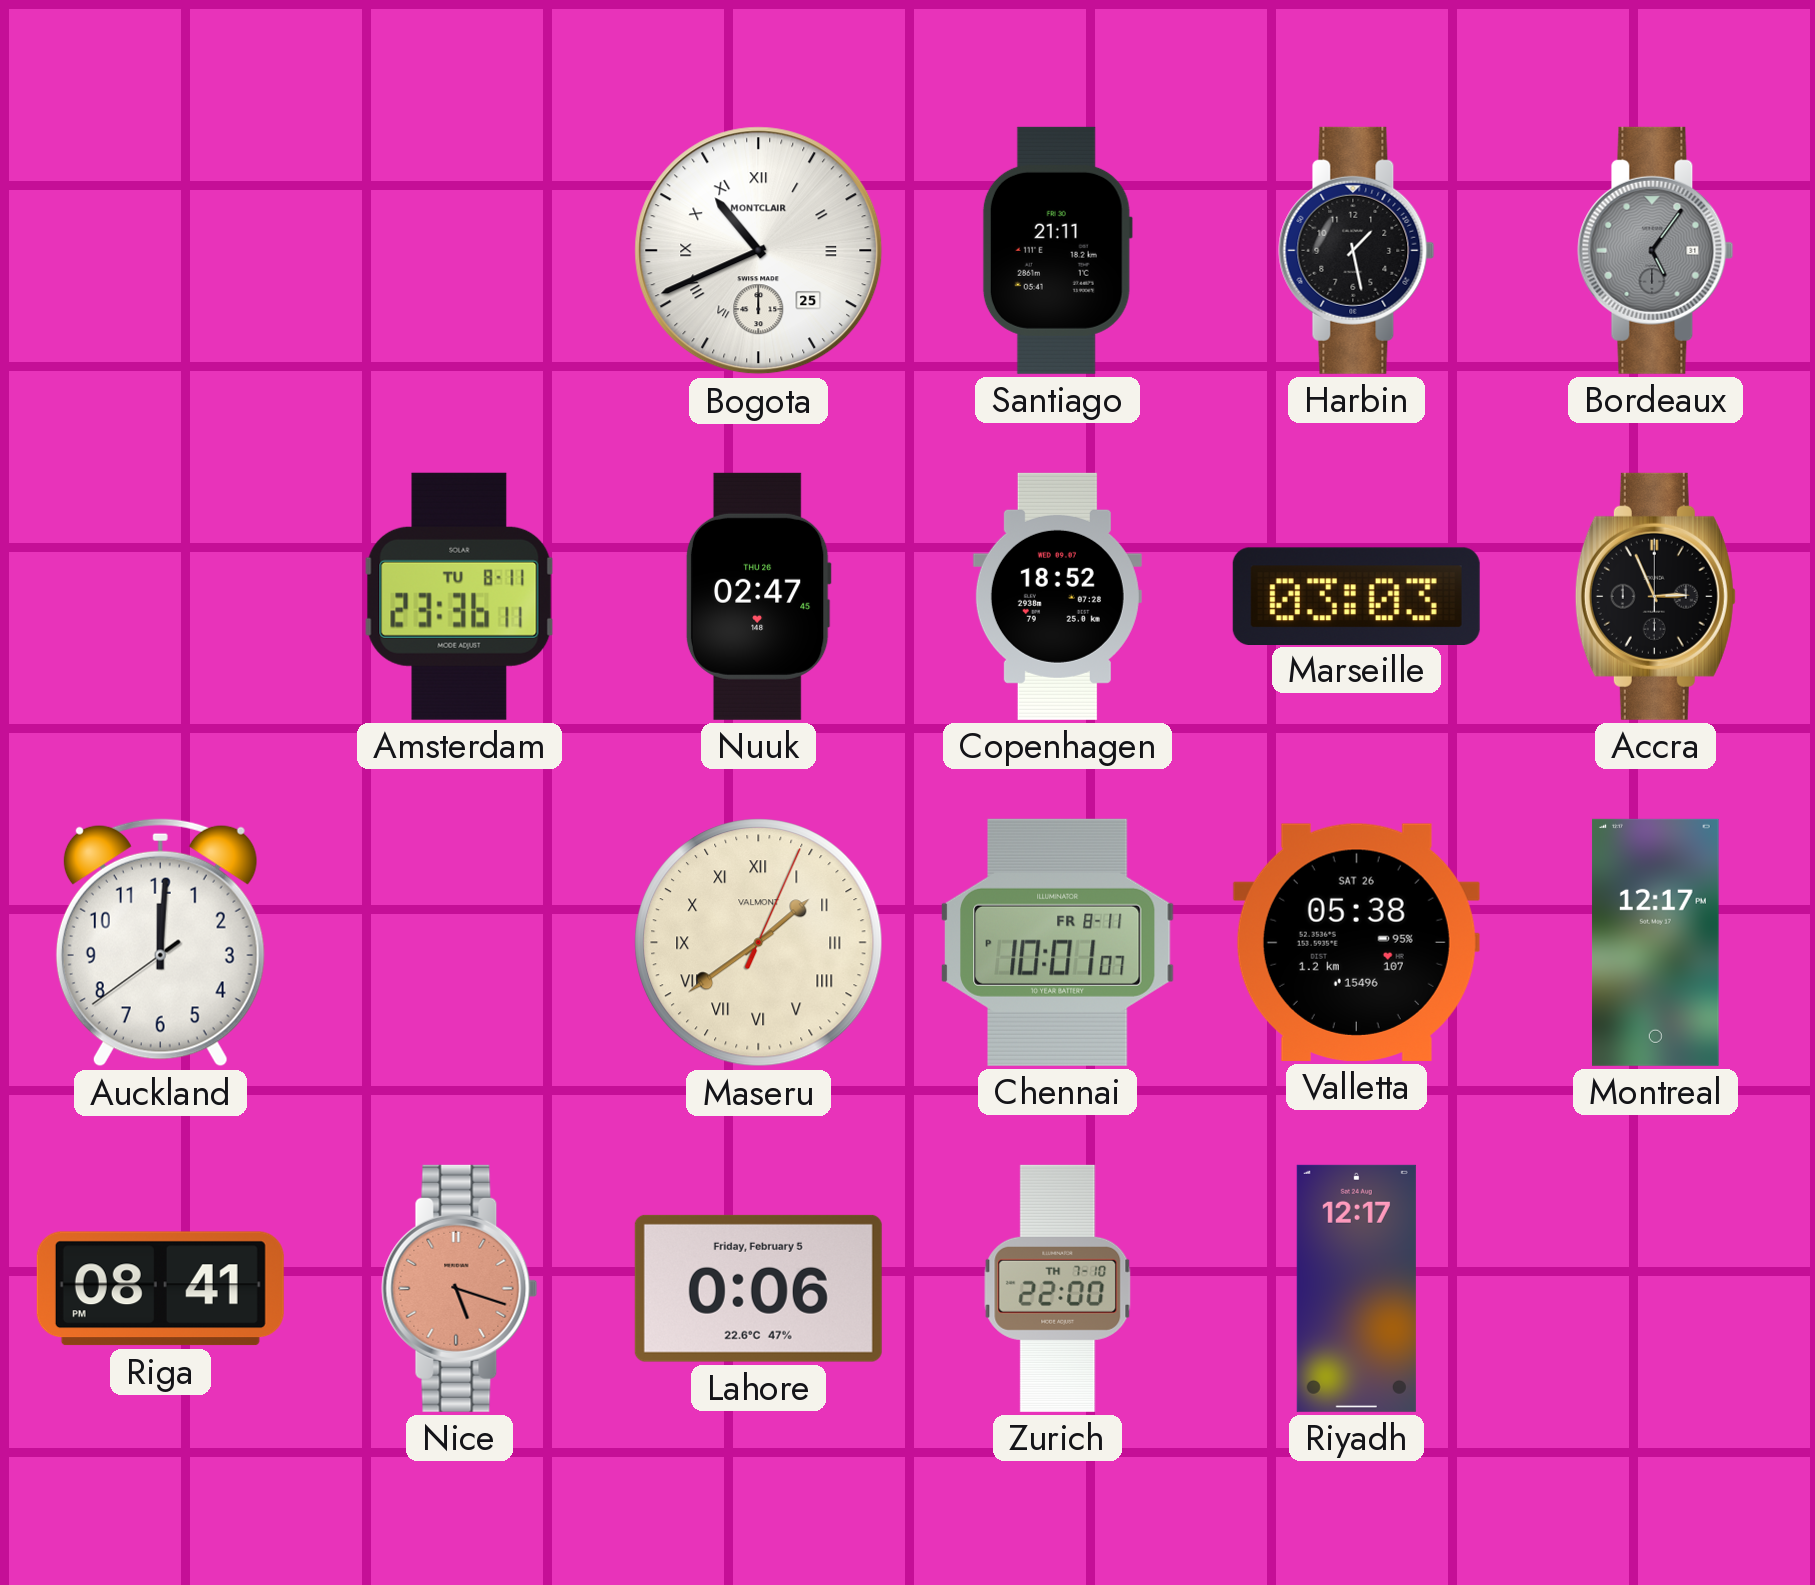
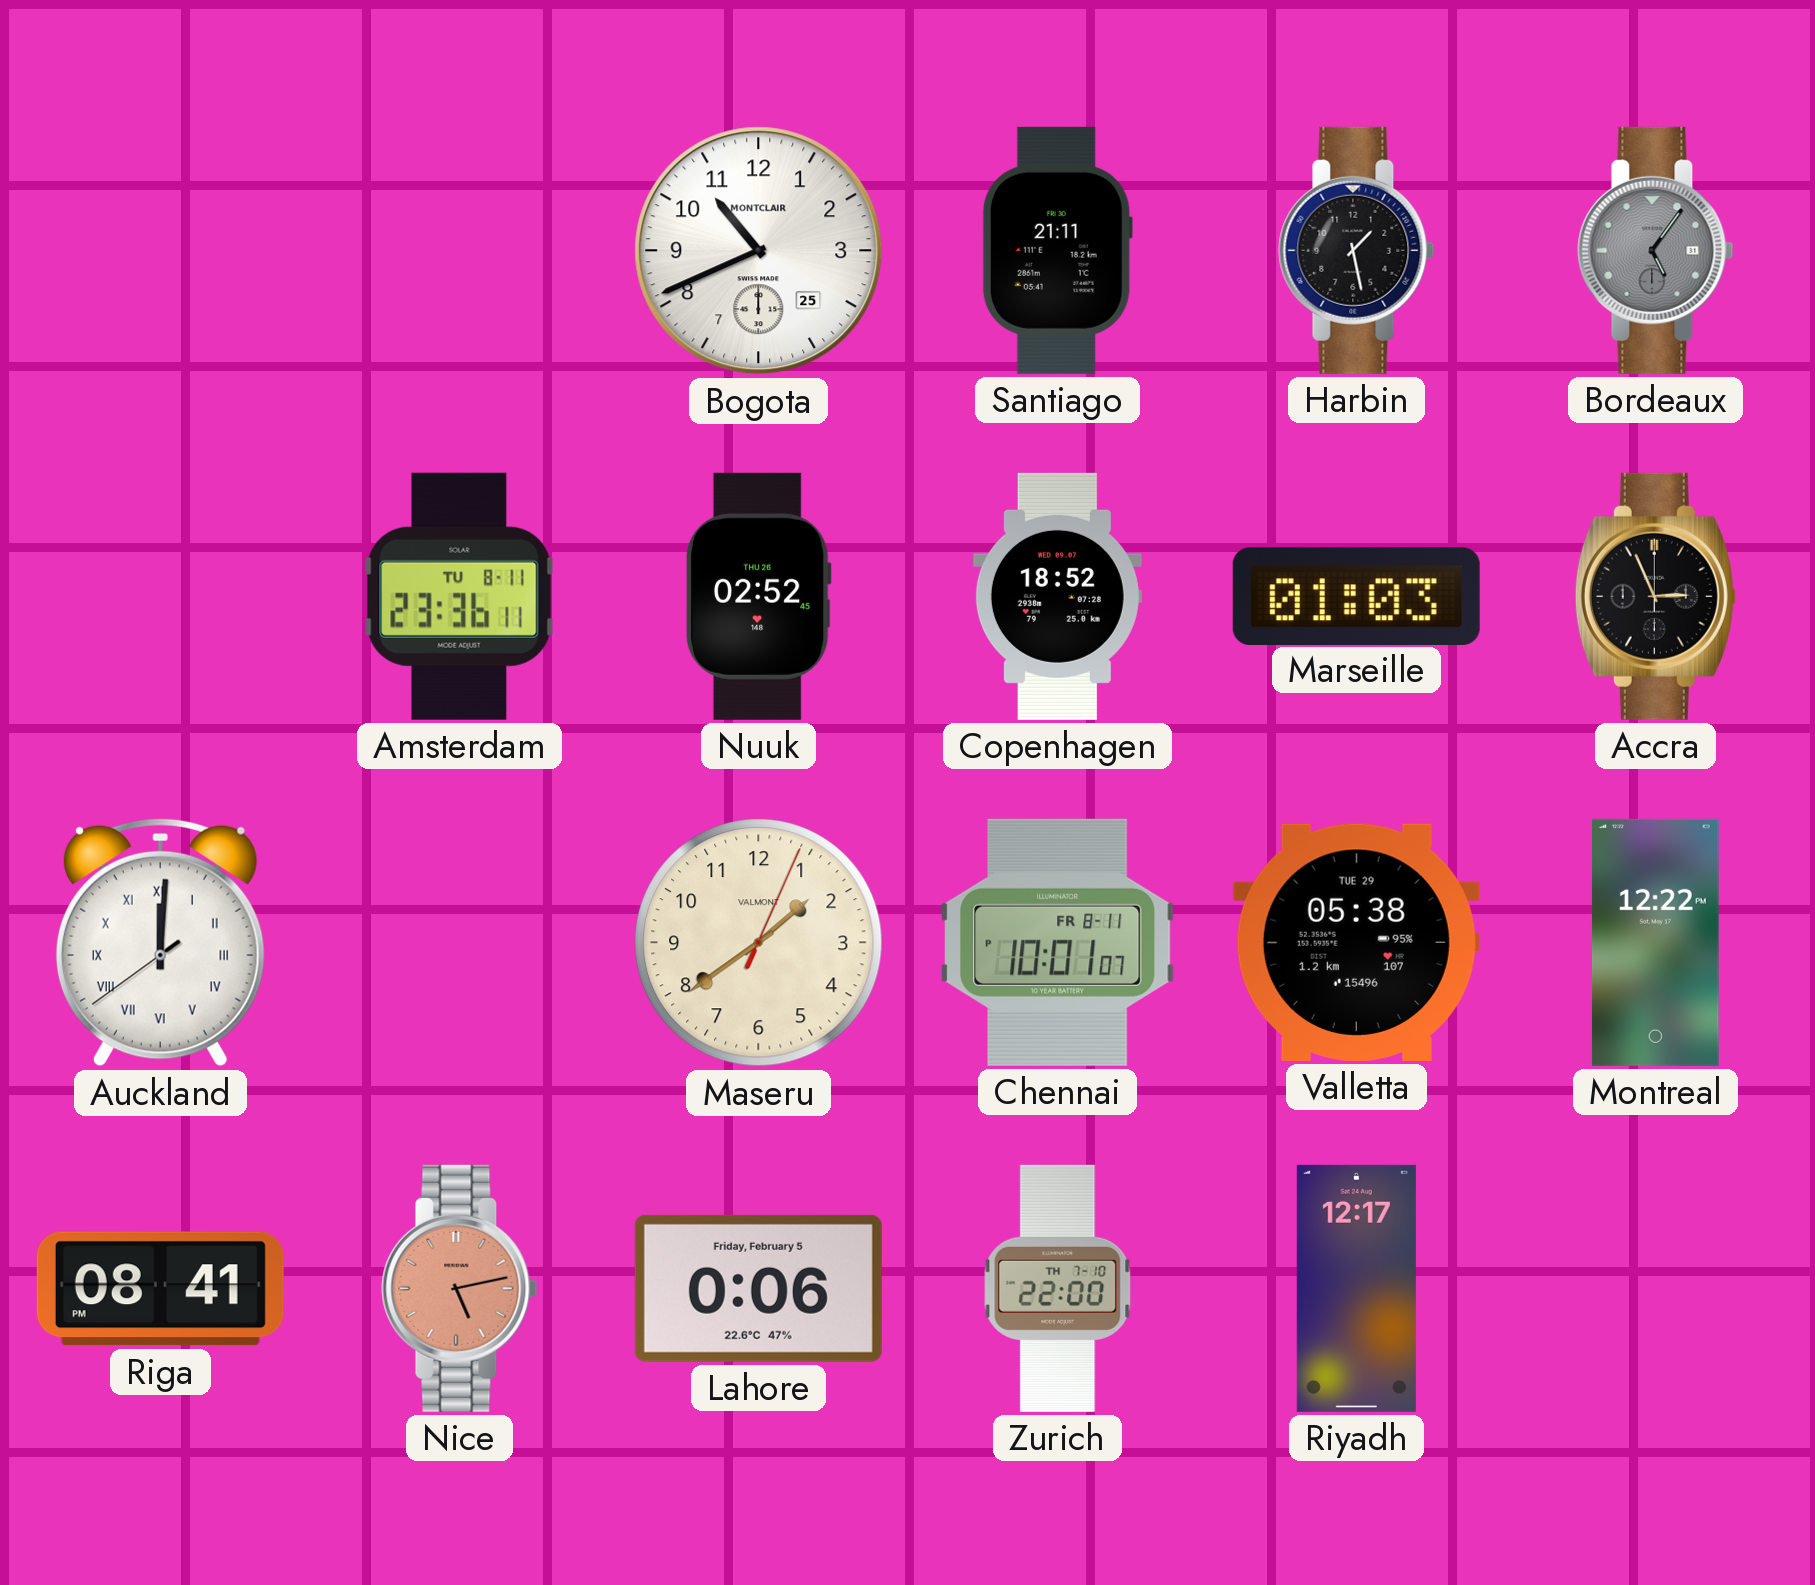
Bogota numerals: Roman -> Arabic
Nuuk: 02:47 -> 02:52
Marseille: 03:03 -> 01:03
Auckland numerals: Arabic -> Roman
Maseru numerals: Roman -> Arabic
Valletta date: SAT 26 -> TUE 29
Montreal: 12:17 -> 12:22
Nice: 5:18 -> 5:13
